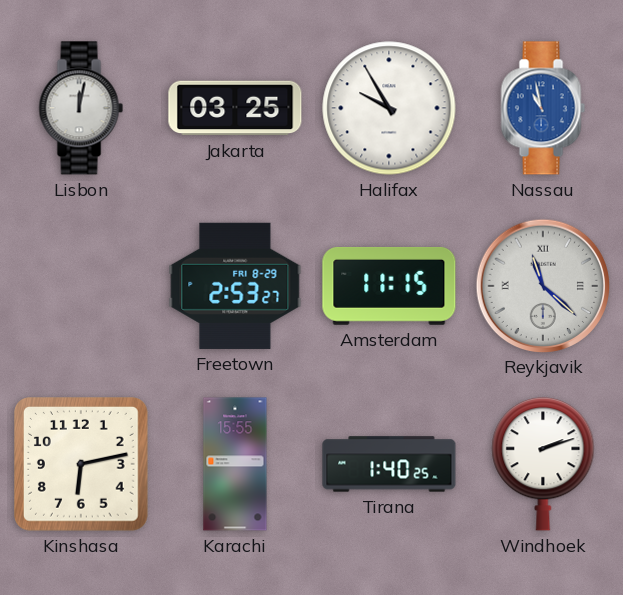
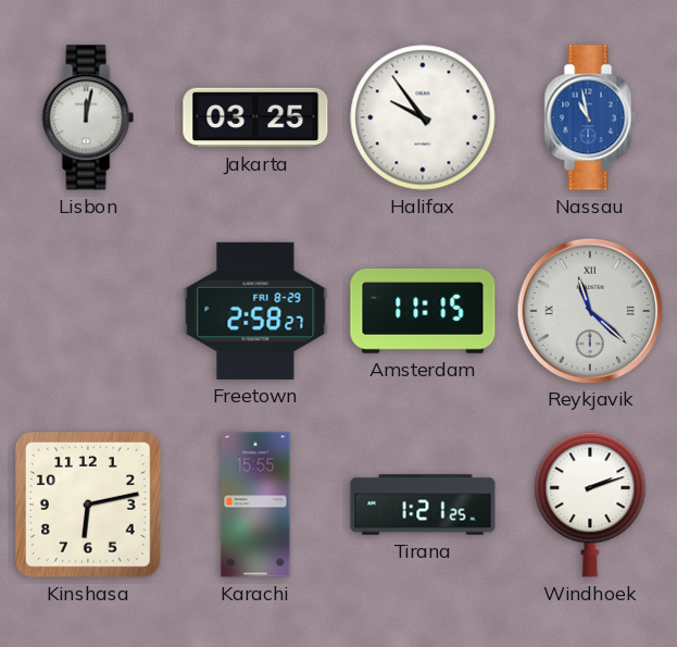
Halifax: 9:55 -> 9:54
Freetown: 2:53 -> 2:58
Tirana: 1:40 -> 1:21
